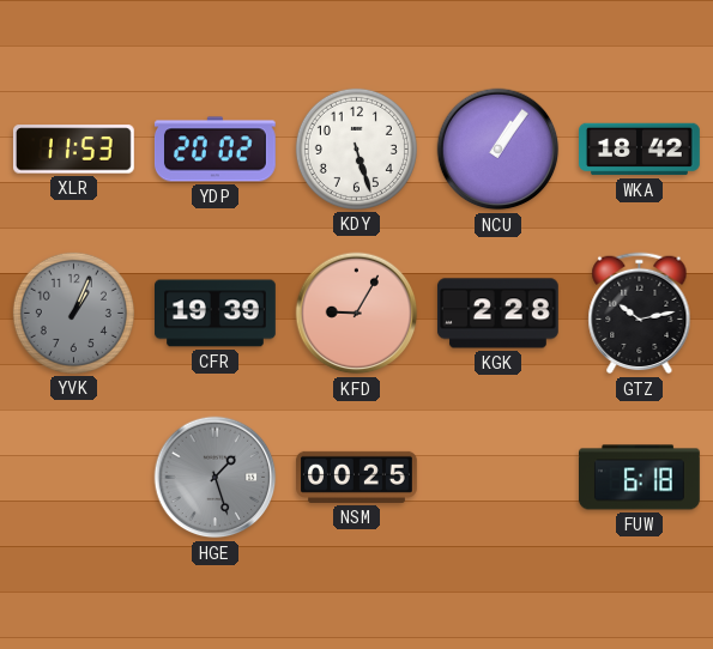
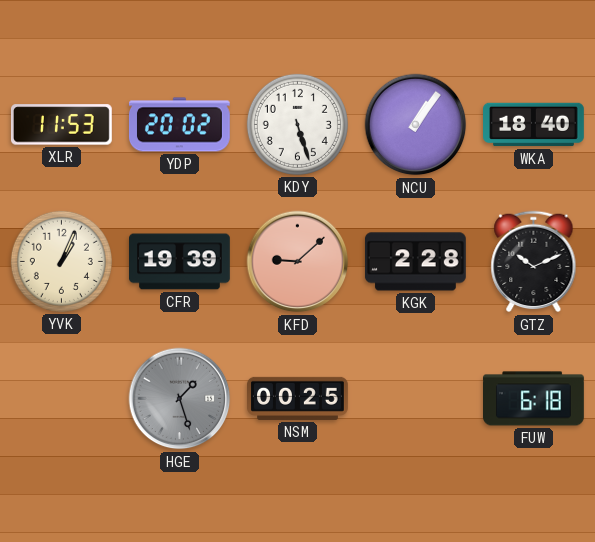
WKA: 18:42 -> 18:40
YVK dial: grey -> cream
KFD: 9:05 -> 9:08
GTZ: 10:13 -> 10:11
